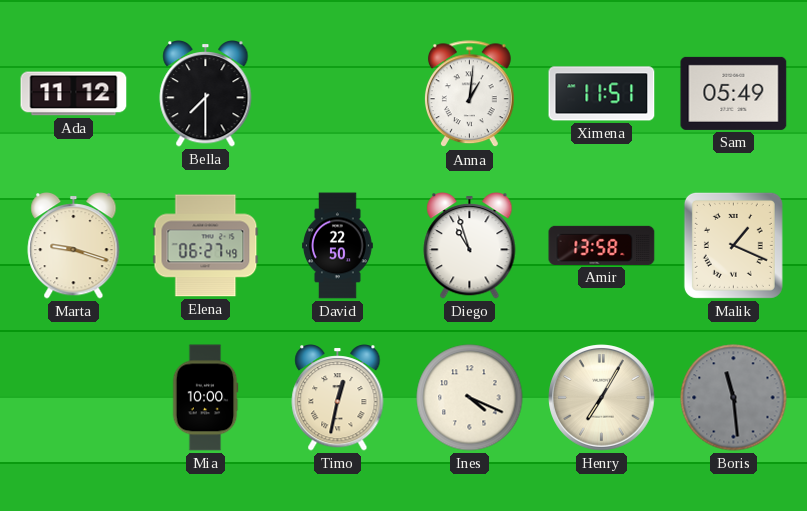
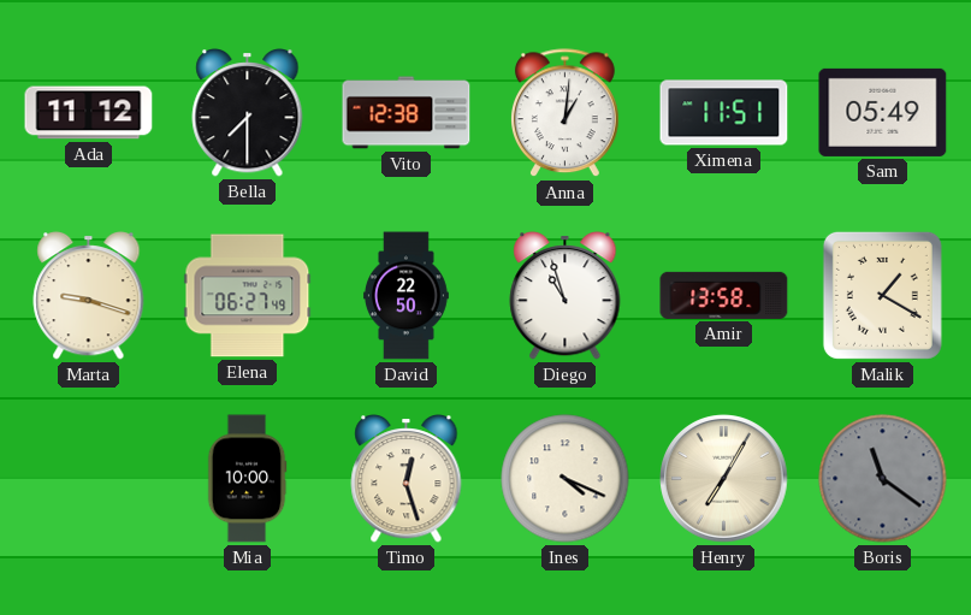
Vito: none -> 12:38
Malik: 1:19 -> 1:20
Timo: 12:32 -> 12:27
Boris: 11:29 -> 11:21
